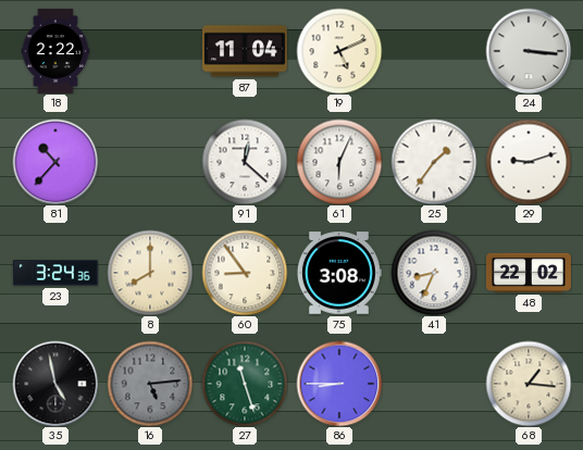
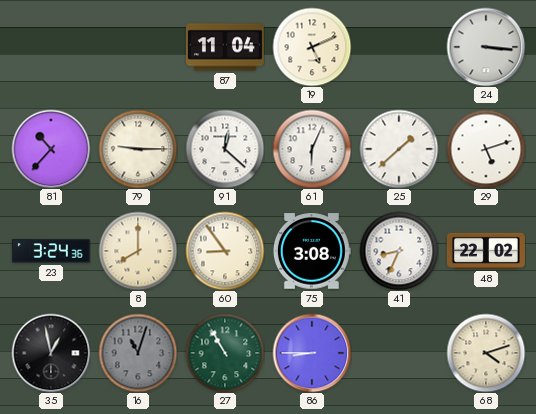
18: 2:22 -> none
79: none -> 9:15
25: 1:36 -> 1:38
29: 9:12 -> 5:12
35: 4:58 -> 12:58
16: 5:14 -> 11:03
27: 11:27 -> 10:55
68: 1:16 -> 4:12
